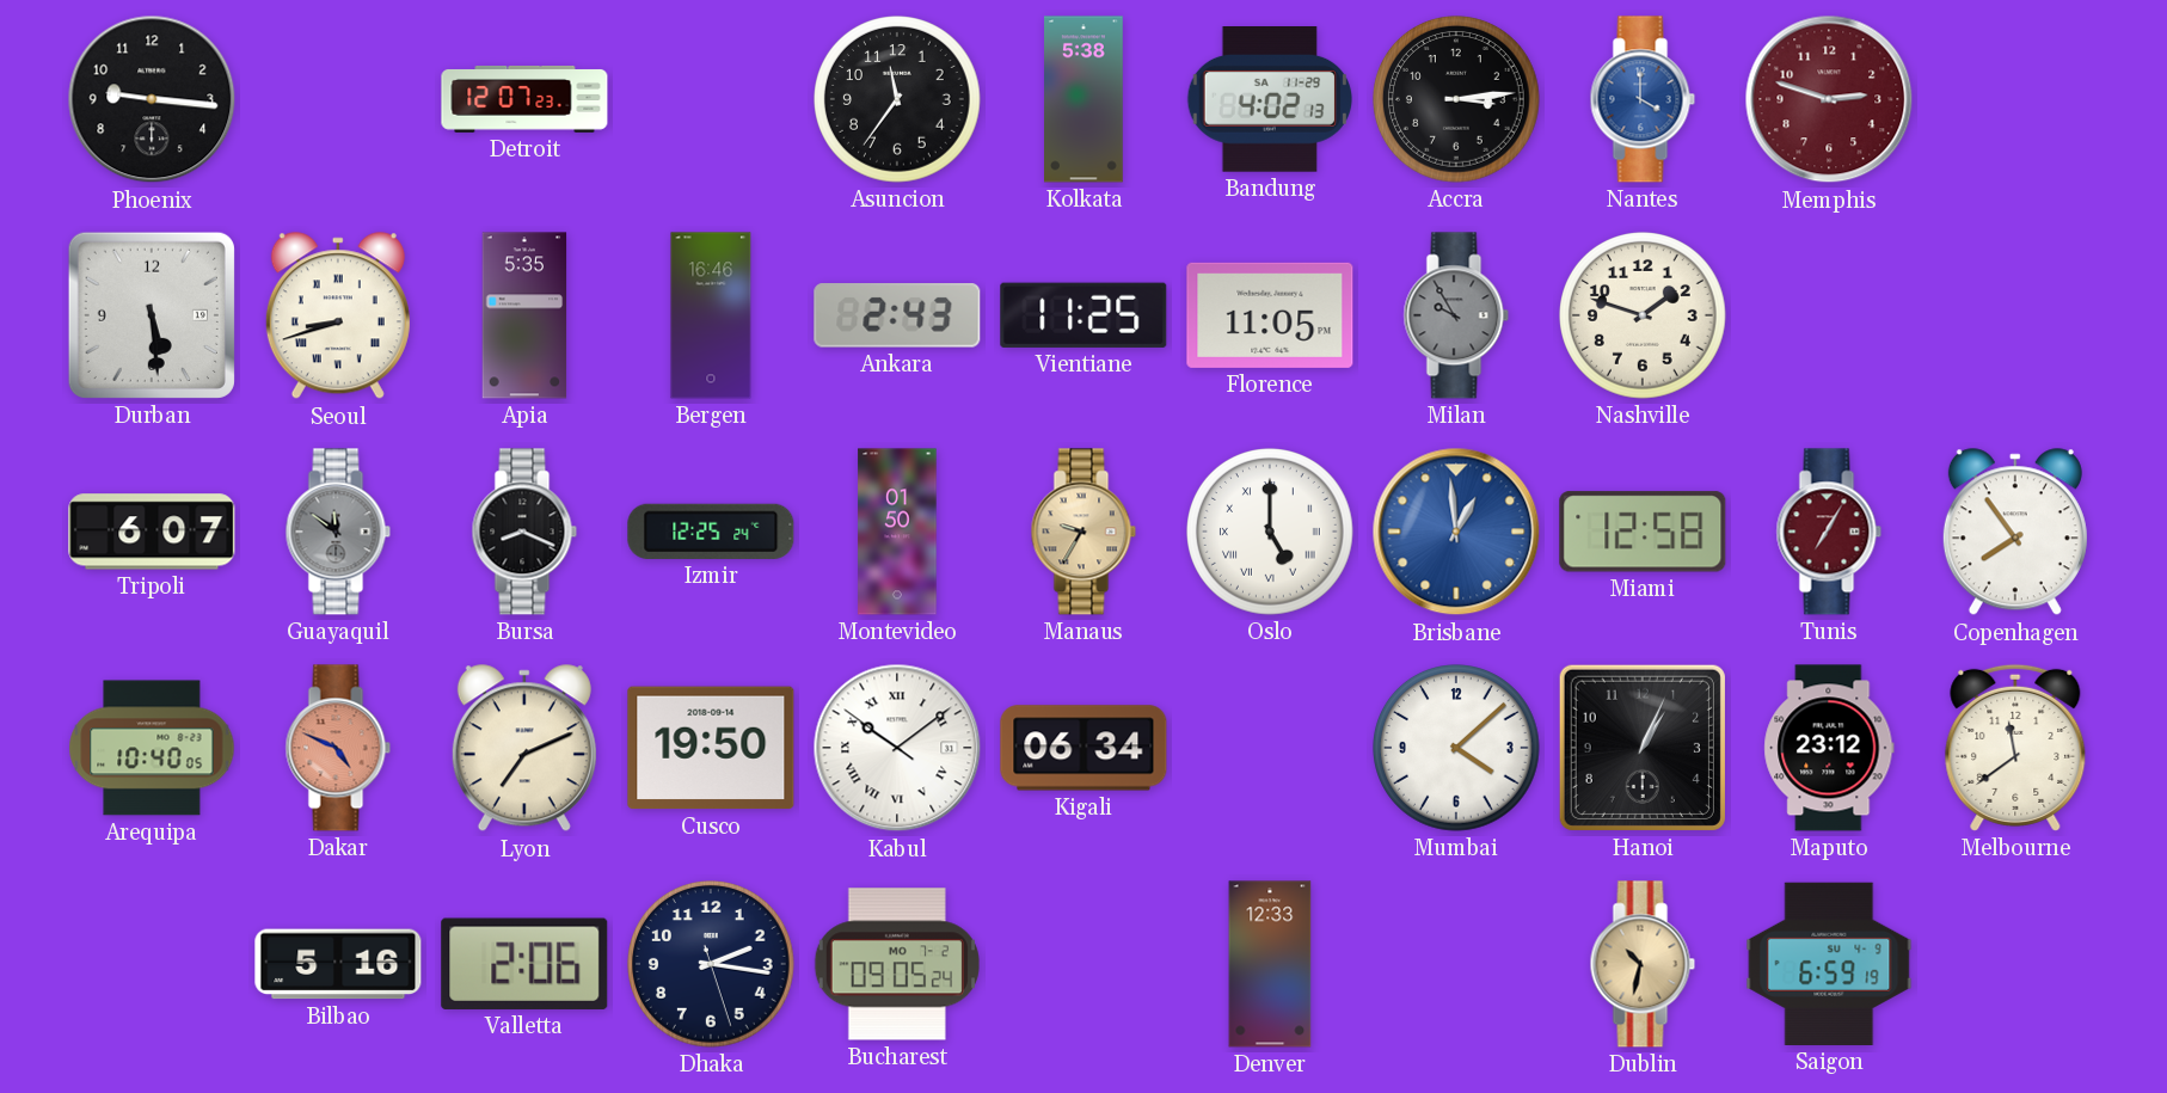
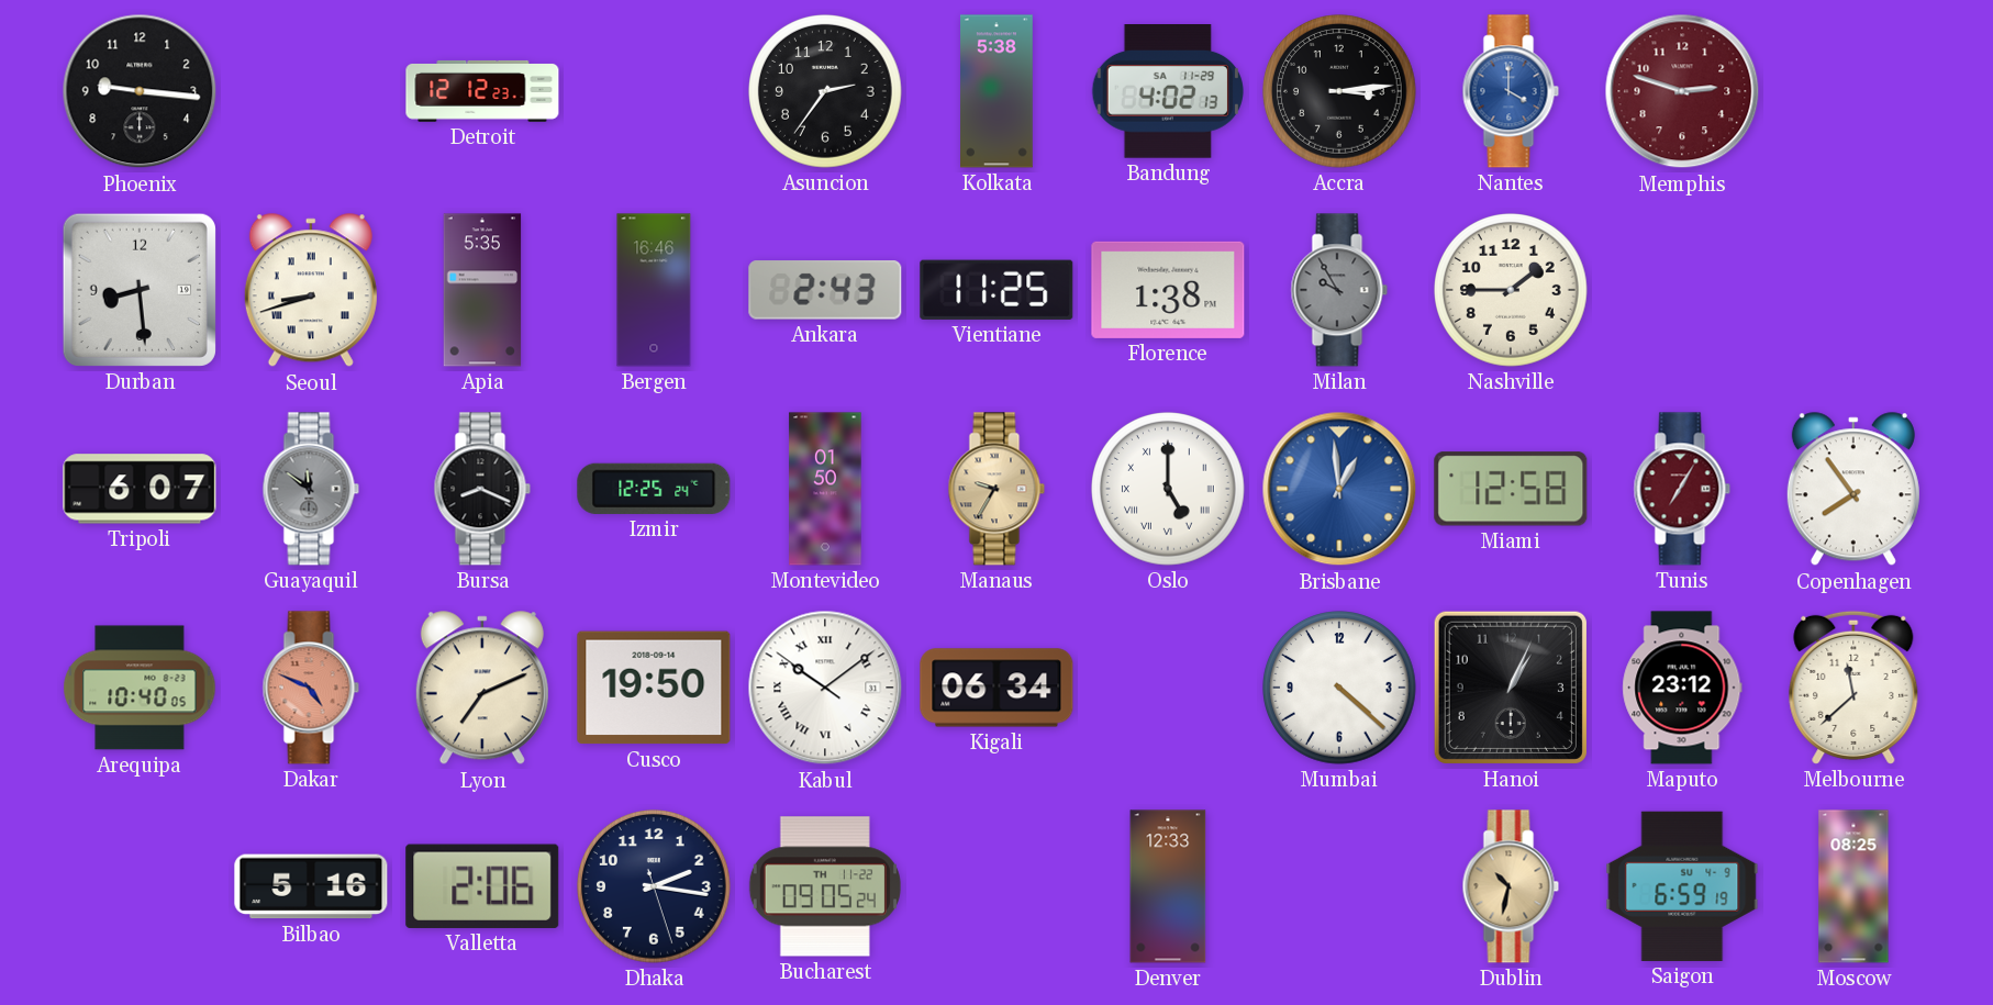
Detroit: 12:07 -> 12:12
Asuncion: 11:36 -> 2:36
Durban: 5:29 -> 8:29
Florence: 11:05 -> 1:38
Nashville: 1:48 -> 1:45
Mumbai: 4:08 -> 4:22
Melbourne: 11:39 -> 11:38
Bucharest date: MO 7-2 -> TH 11-22
Moscow: none -> 08:25
